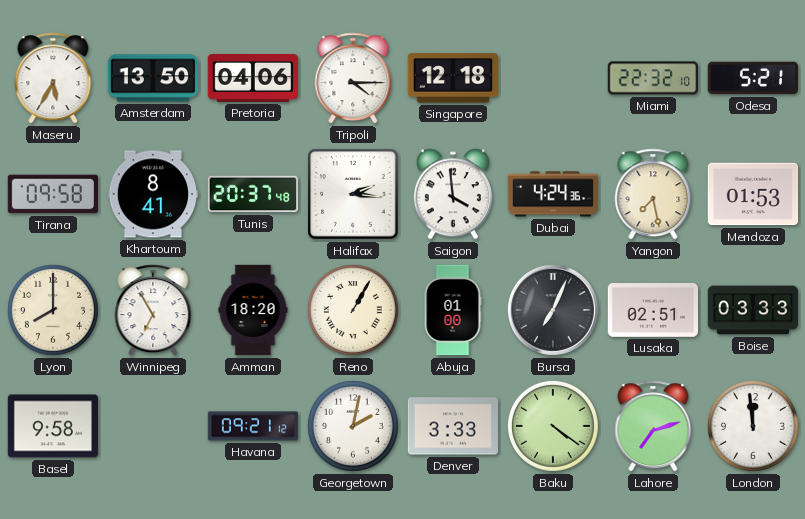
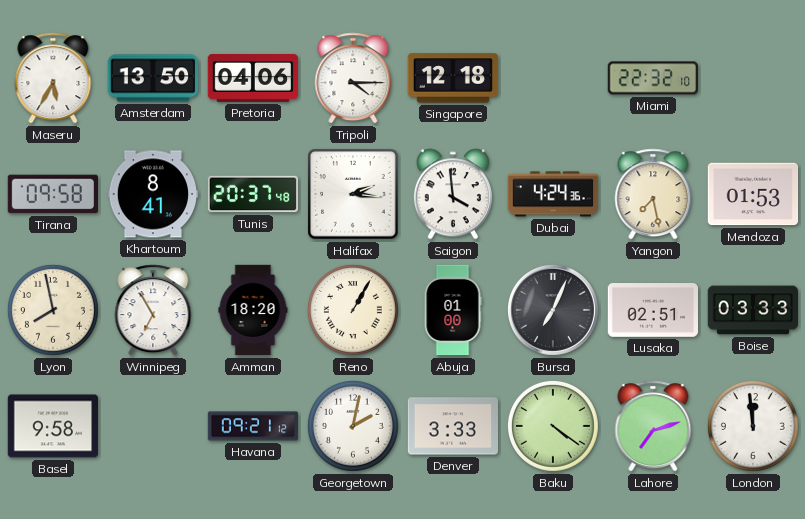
Odesa: 5:21 -> none
Lyon: 8:00 -> 7:58
